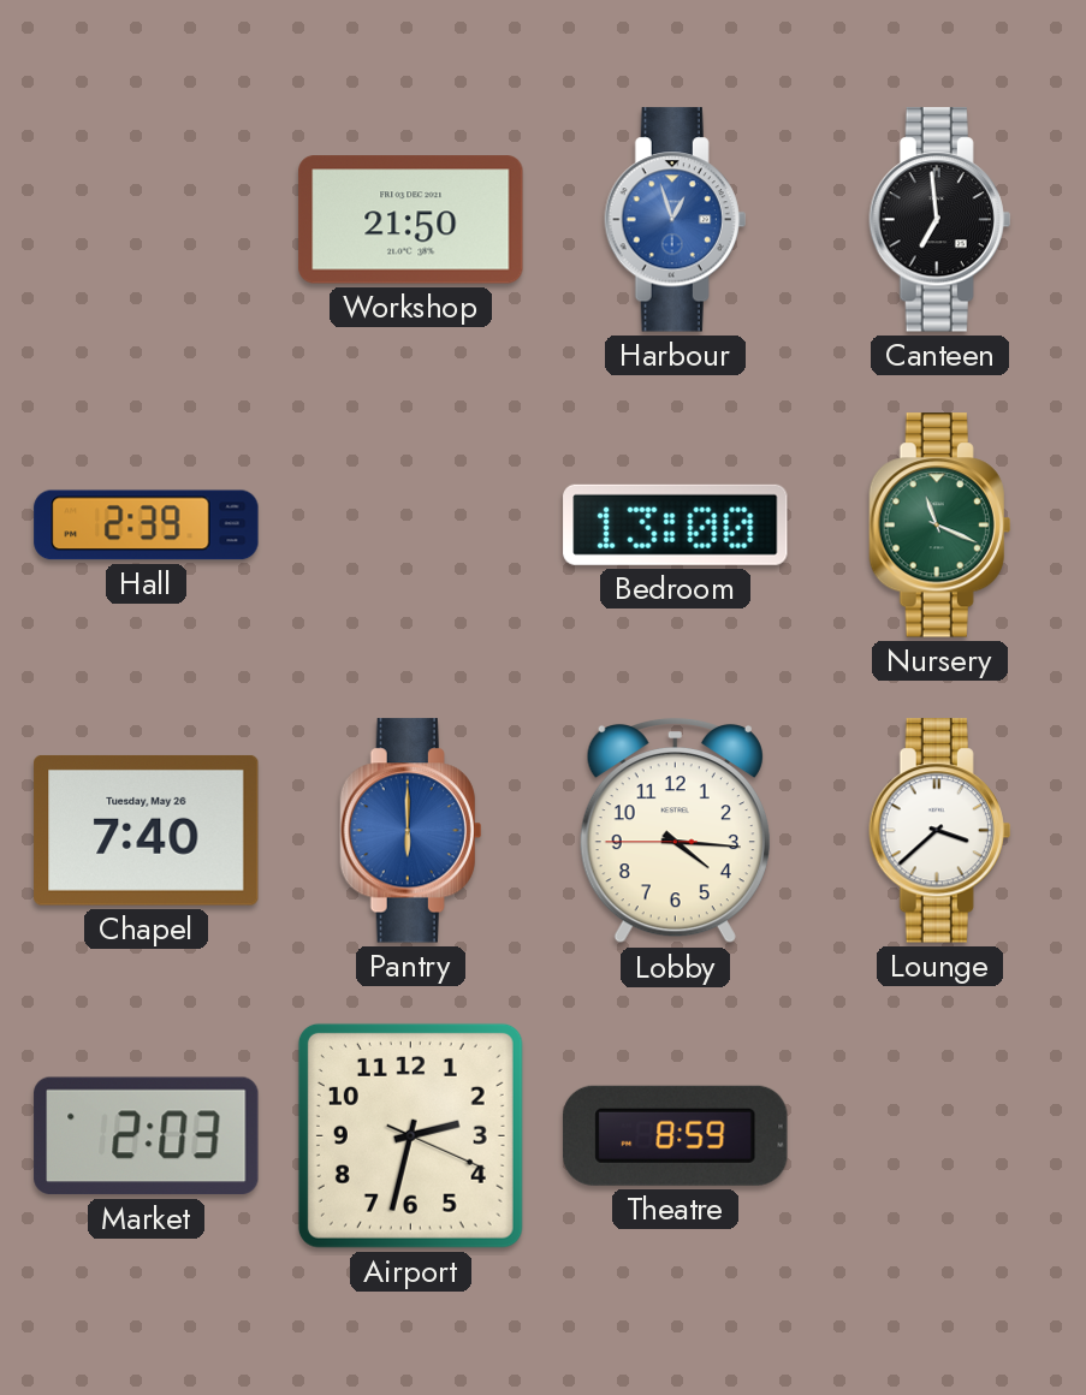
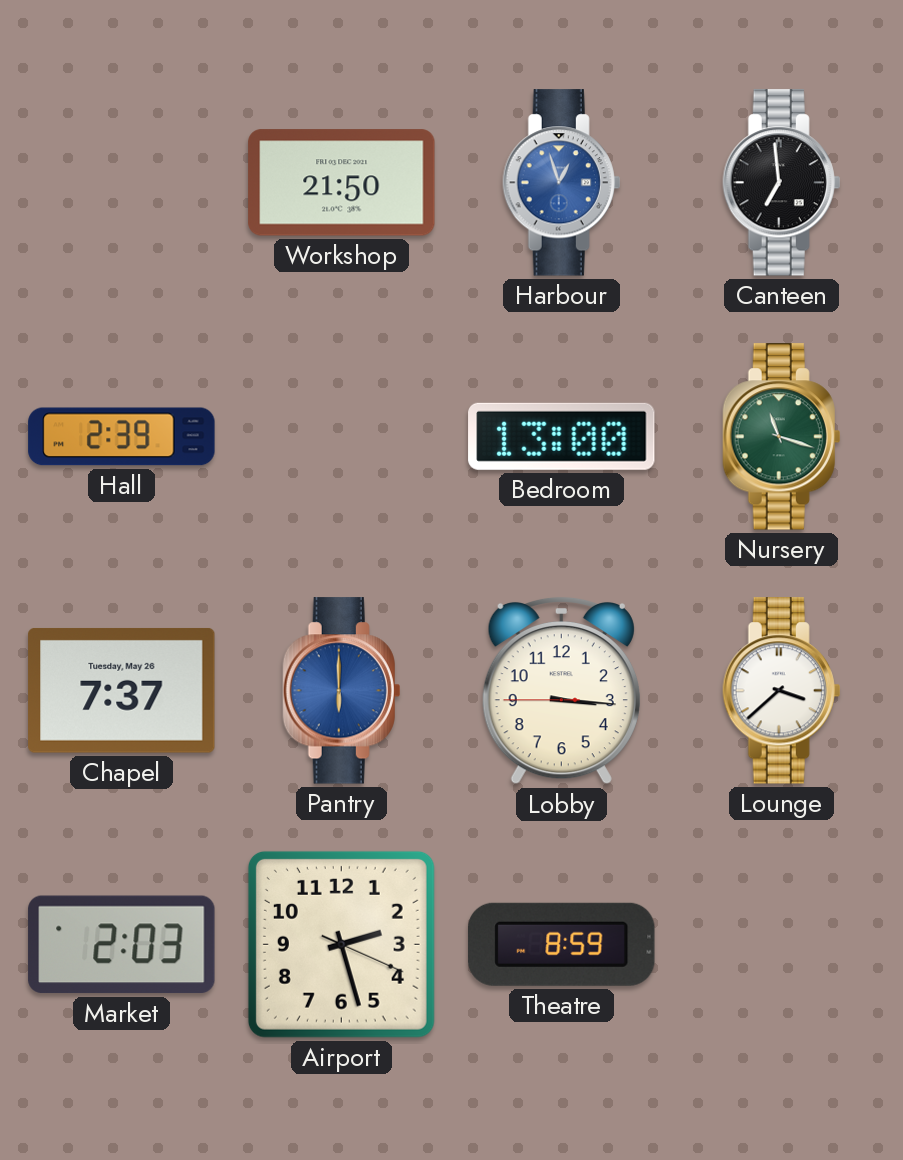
Nursery: 11:19 -> 11:18
Chapel: 7:40 -> 7:37
Lobby: 4:15 -> 3:15
Airport: 2:32 -> 2:27
